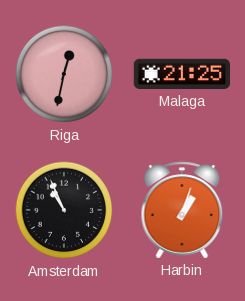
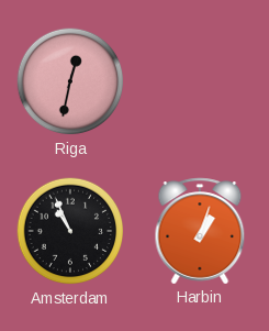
Malaga: 21:25 -> none
